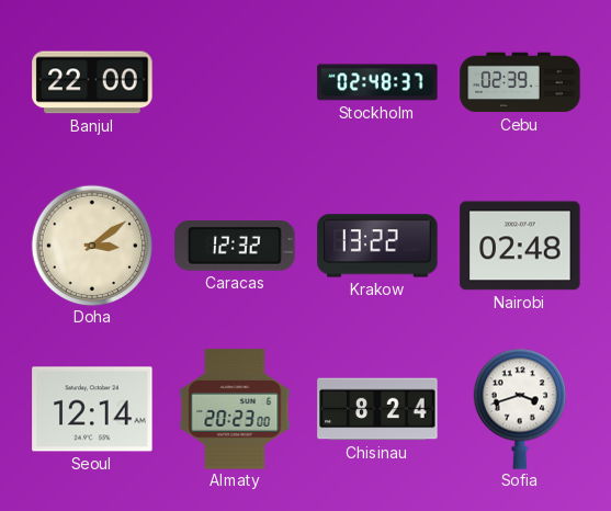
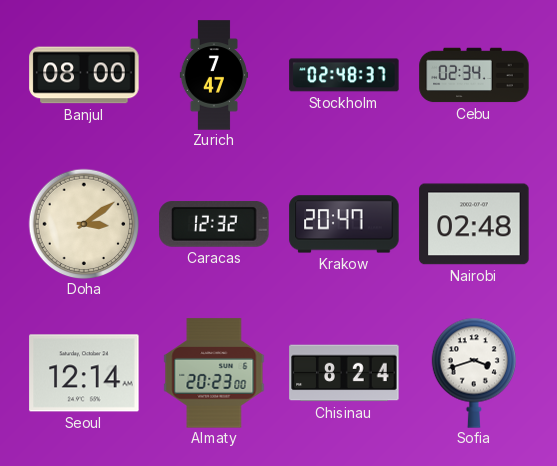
Banjul: 22:00 -> 08:00
Zurich: none -> 7:47
Cebu: 02:39 -> 02:34
Krakow: 13:22 -> 20:47
